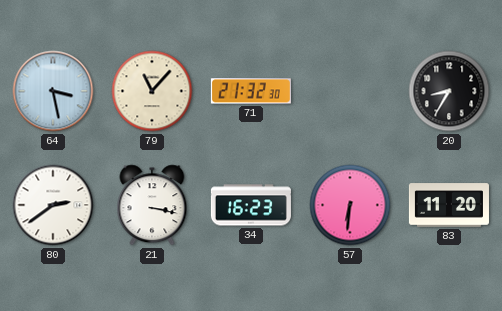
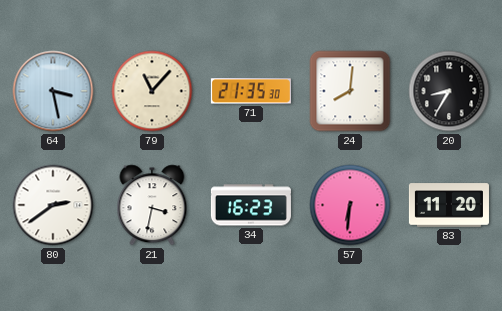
71: 21:32 -> 21:35
24: none -> 8:01
21: 3:17 -> 3:32
